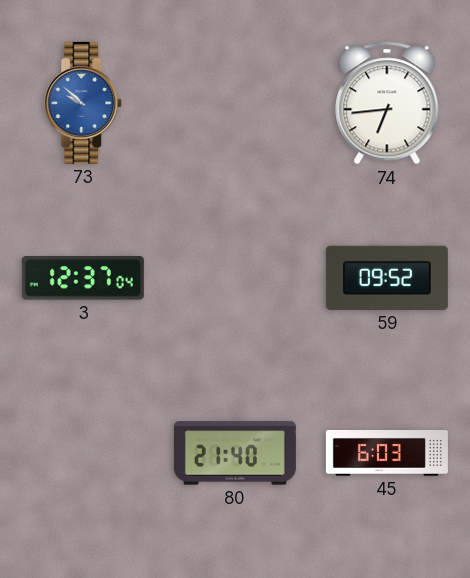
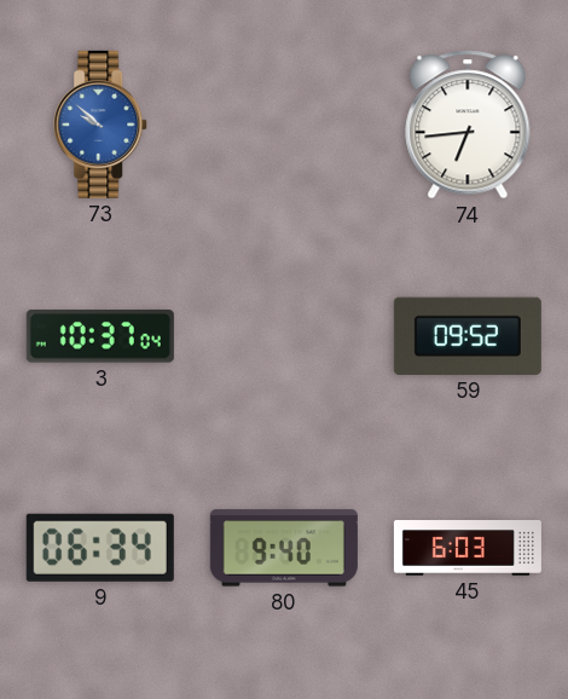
3: 12:37 -> 10:37
9: none -> 06:34
80: 21:40 -> 9:40
